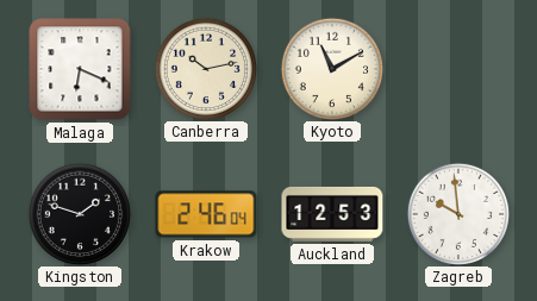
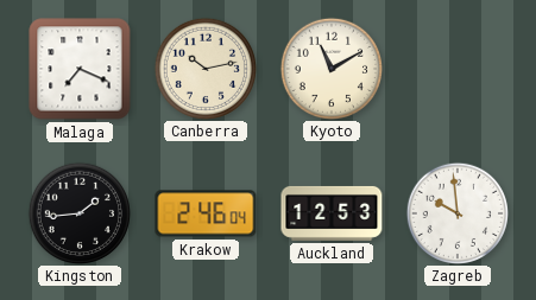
Malaga: 6:19 -> 7:19
Kingston: 1:48 -> 1:44
